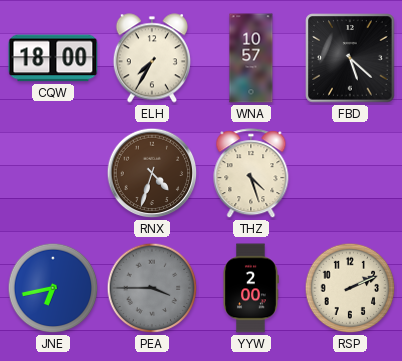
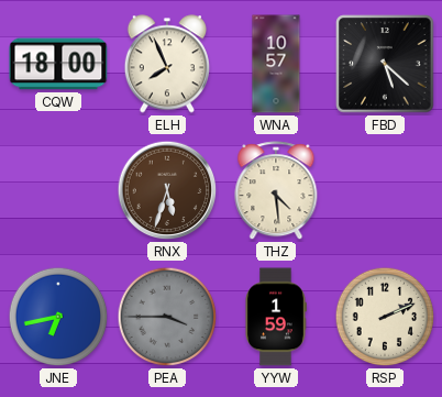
ELH: 7:35 -> 7:56
RNX: 4:33 -> 5:33
THZ: 4:27 -> 4:29
YYW: 2:00 -> 1:59
